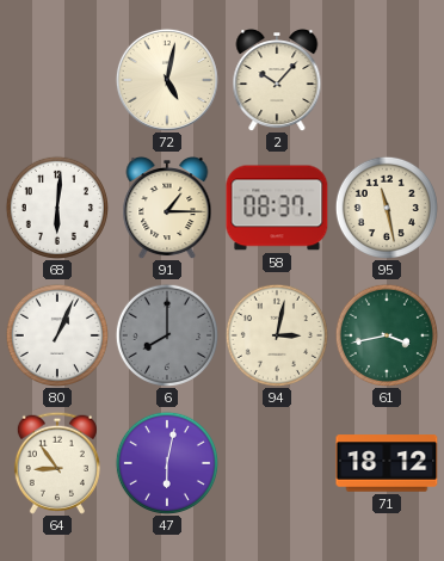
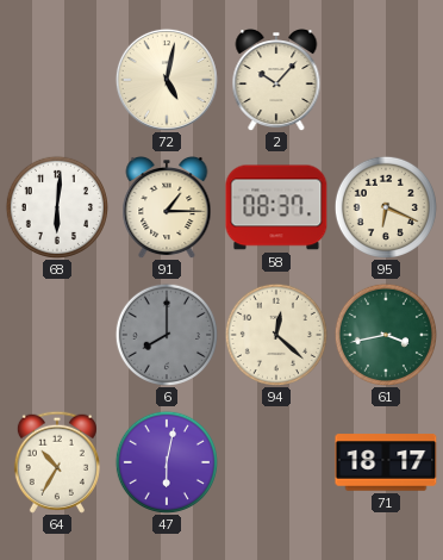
95: 11:28 -> 6:19
80: 1:04 -> none
94: 3:02 -> 12:22
64: 8:54 -> 10:35
71: 18:12 -> 18:17
